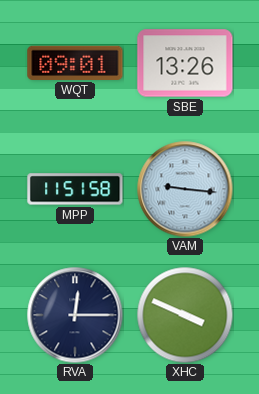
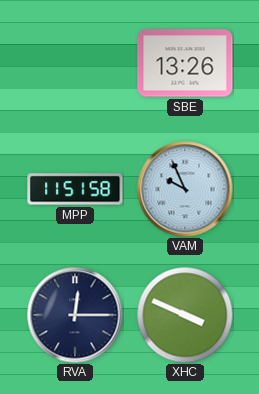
WQT: 09:01 -> none
VAM: 9:16 -> 9:56
